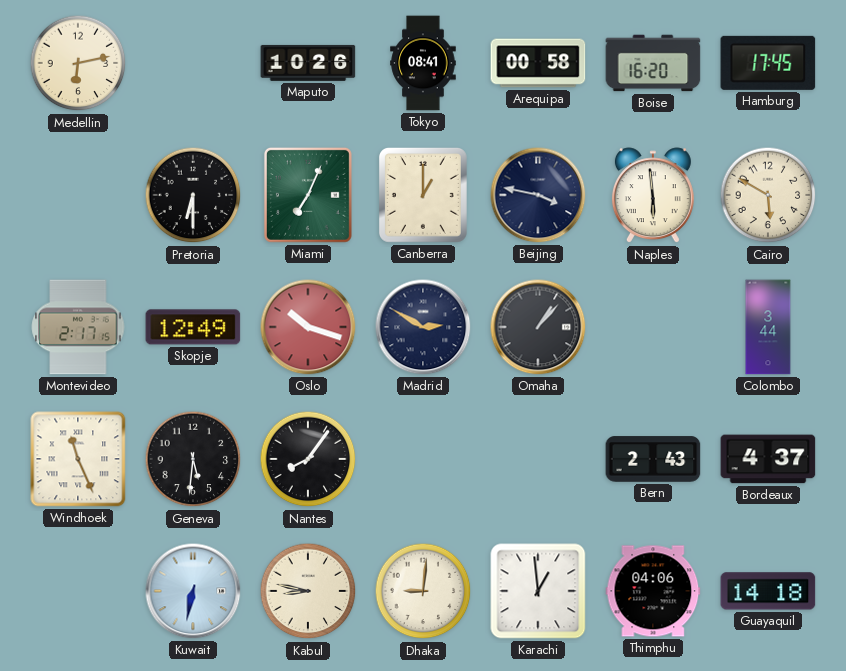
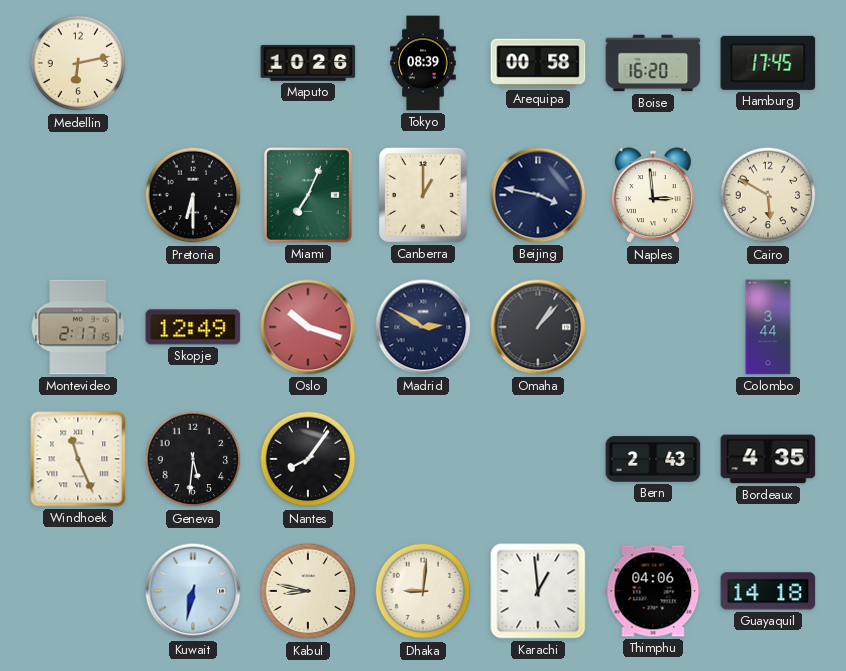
Tokyo: 08:41 -> 08:39
Naples: 5:59 -> 2:59
Bordeaux: 4:37 -> 4:35
